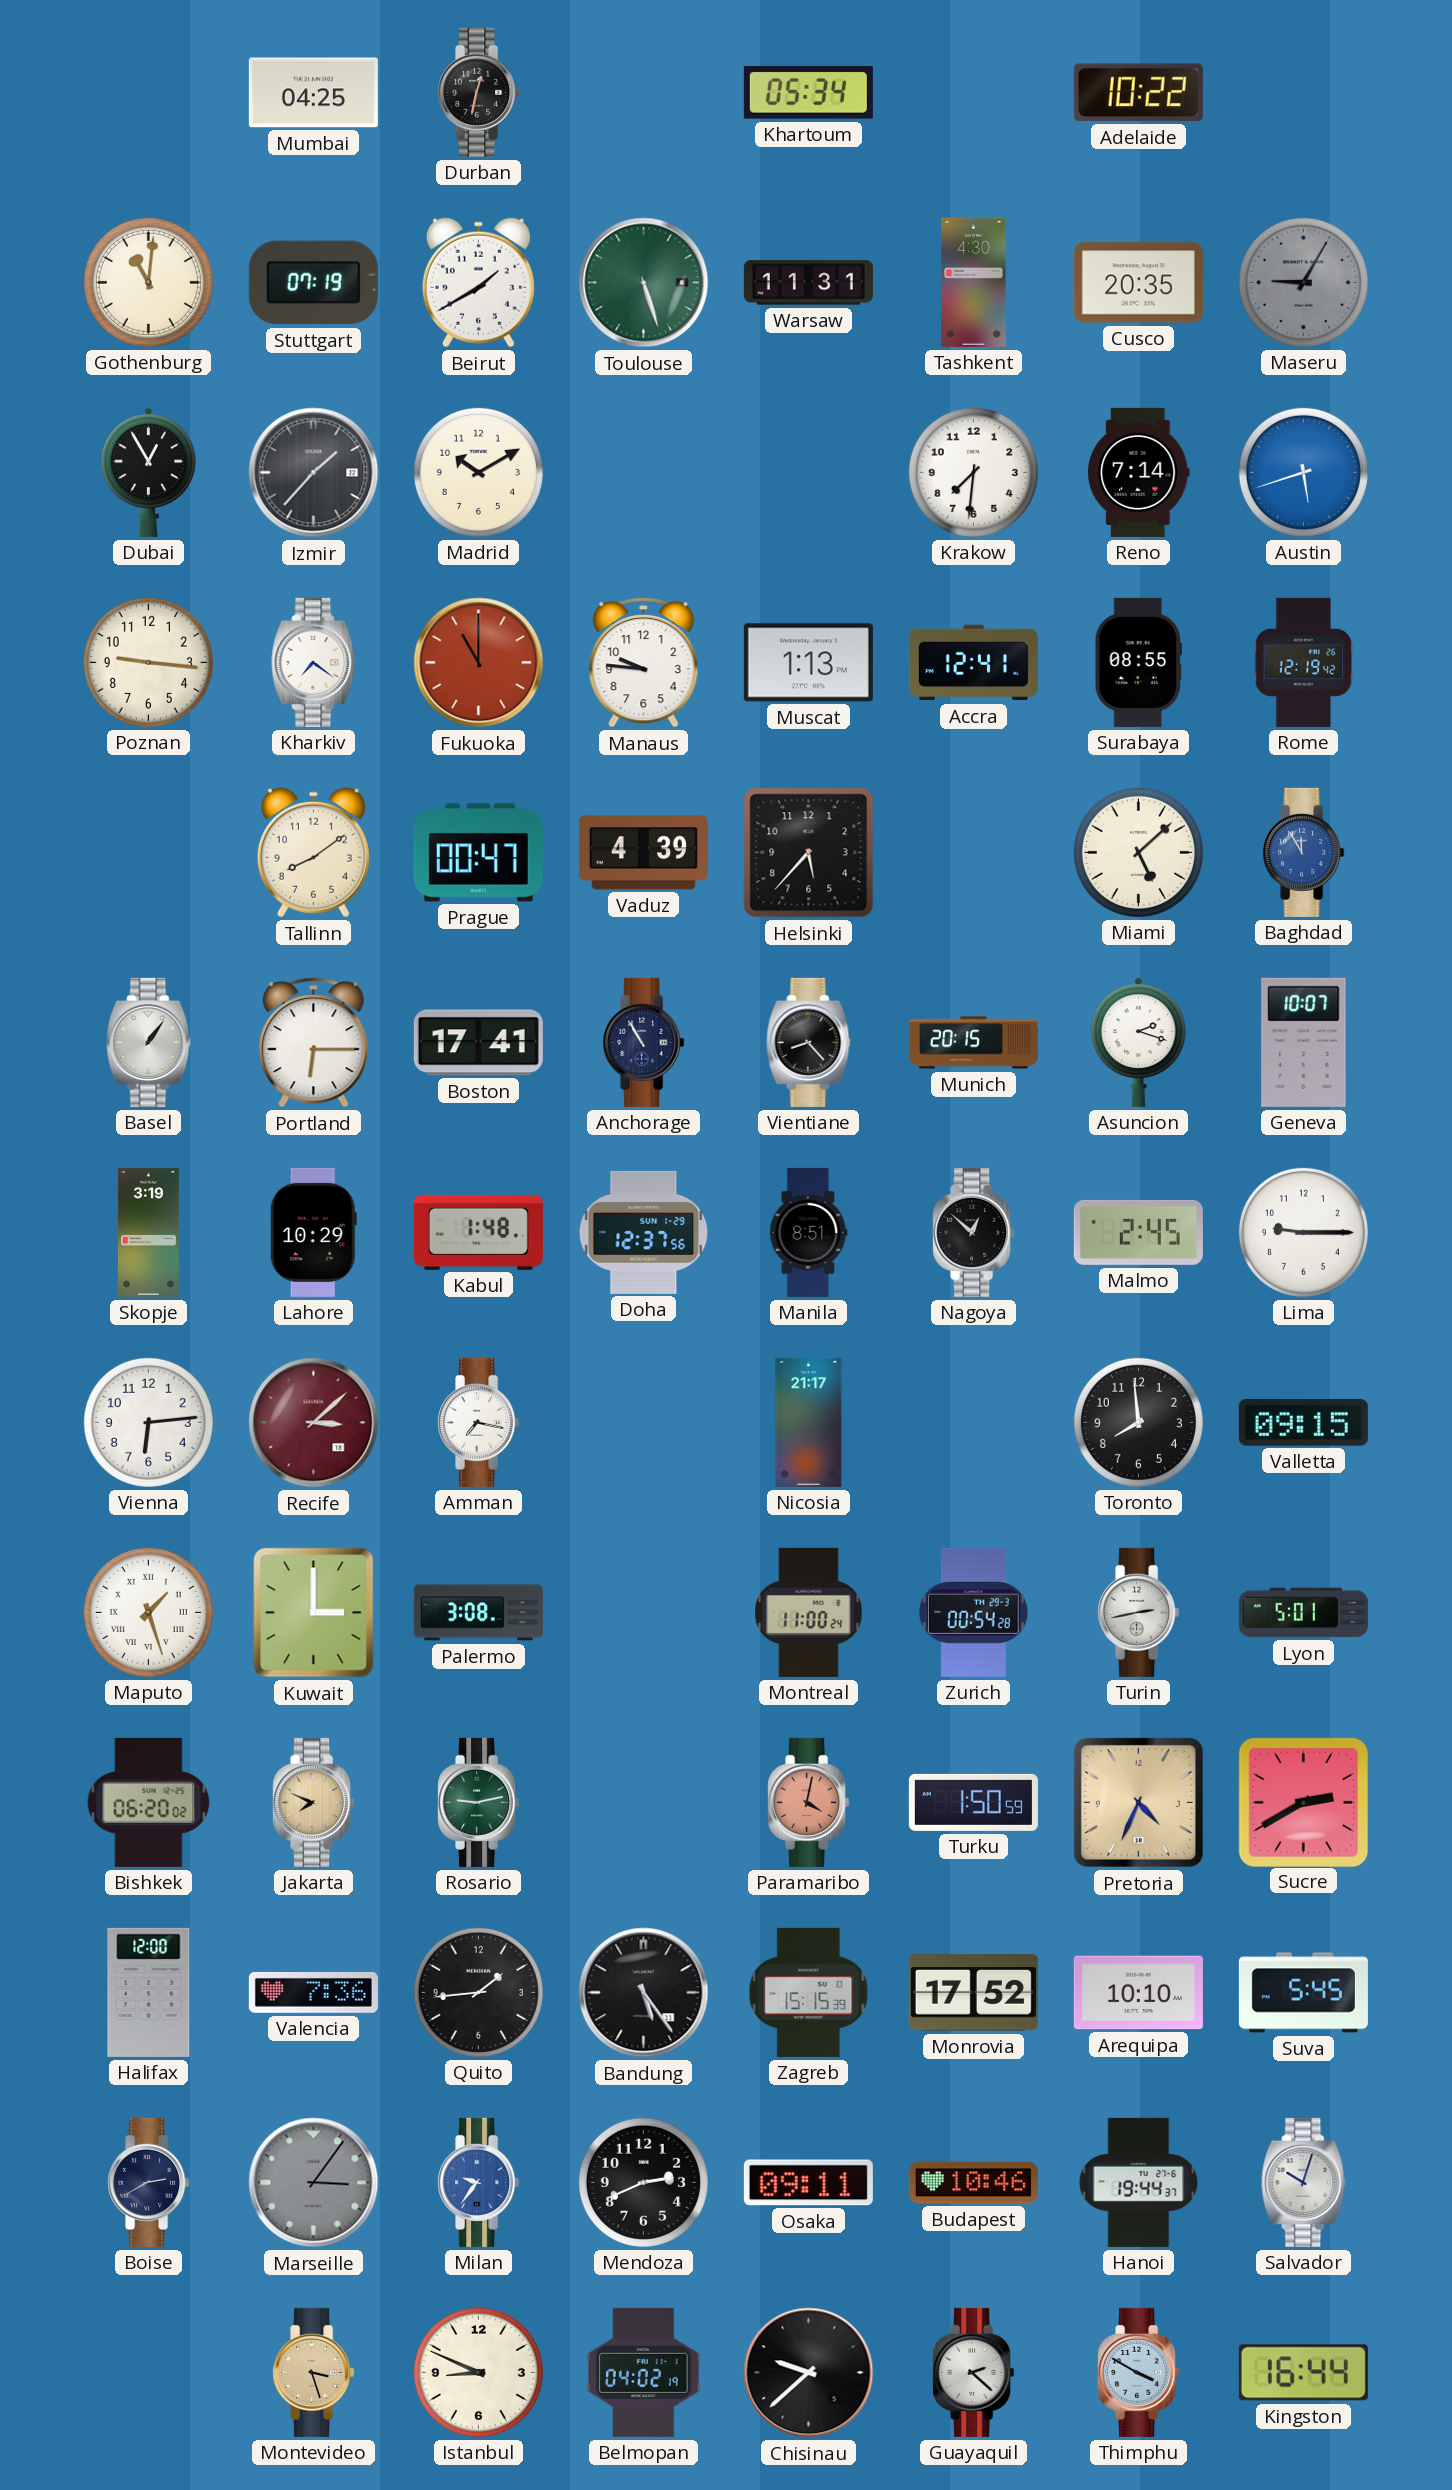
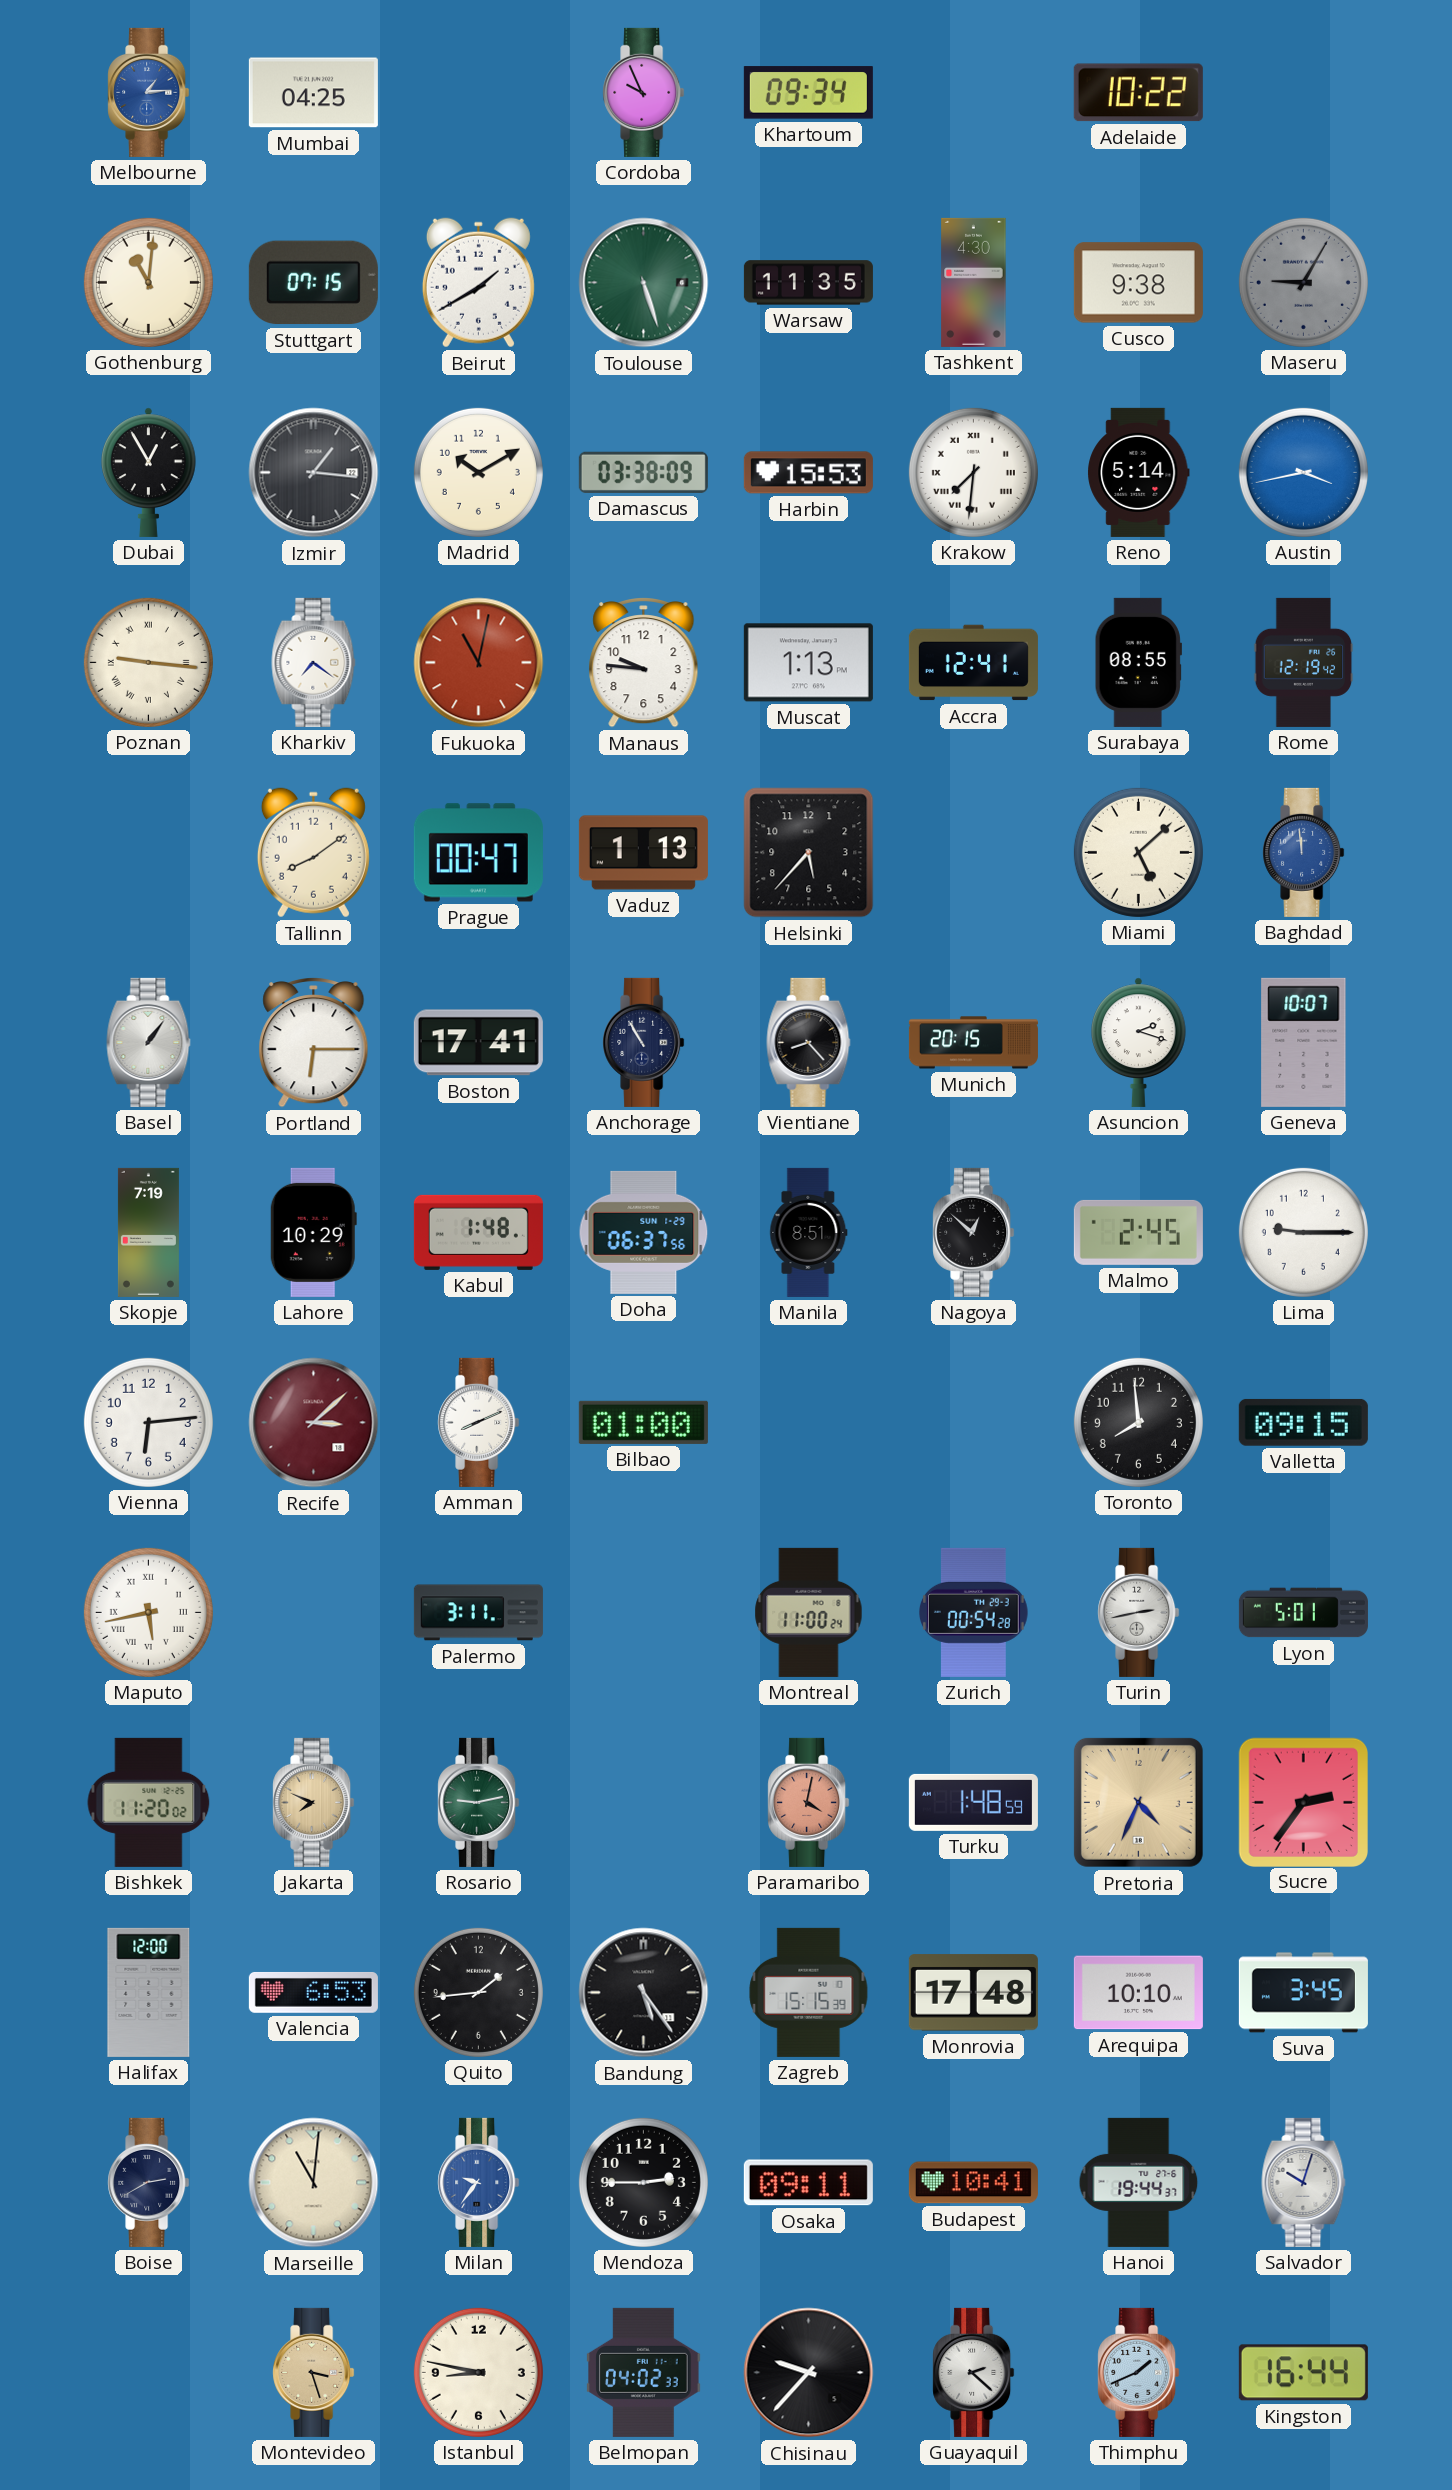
Melbourne: none -> 1:14
Durban: 12:32 -> none
Cordoba: none -> 9:56
Khartoum: 05:34 -> 09:34
Stuttgart: 07:19 -> 07:15
Warsaw: 11:31 -> 11:35
Cusco: 20:35 -> 9:38
Izmir: 1:37 -> 1:16
Damascus: none -> 03:38
Harbin: none -> 15:53
Krakow numerals: Arabic -> Roman
Reno: 7:14 -> 5:14
Austin: 5:42 -> 3:43
Poznan numerals: Arabic -> Roman
Fukuoka: 11:00 -> 11:02
Vaduz: 4:39 -> 1:13
Baghdad: 11:55 -> 11:59
Skopje: 3:19 -> 7:19
Doha: 12:37 -> 06:37
Amman: 7:17 -> 8:11
Bilbao: none -> 01:00
Nicosia: 21:17 -> none
Maputo: 1:27 -> 5:43
Kuwait: 3:00 -> none
Palermo: 3:08 -> 3:11
Bishkek: 06:20 -> 11:20
Turku: 1:50 -> 1:48
Sucre: 2:40 -> 2:36
Valencia: 7:36 -> 6:53
Monrovia: 17:52 -> 17:48
Suva: 5:45 -> 3:45
Marseille: 3:06 -> 11:01
Marseille dial: grey -> cream
Mendoza: 2:41 -> 2:45
Budapest: 10:46 -> 10:41
Istanbul: 8:49 -> 8:47
Belmopan: 04:02:19 -> 04:02:33
Chisinau: 9:38 -> 9:37
Thimphu: 3:50 -> 1:41
